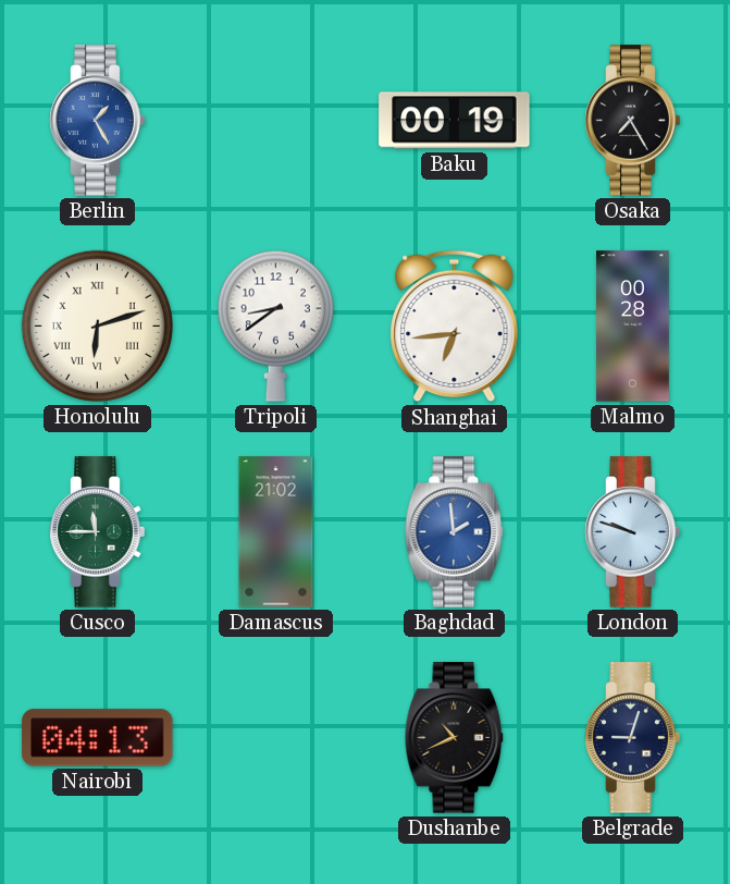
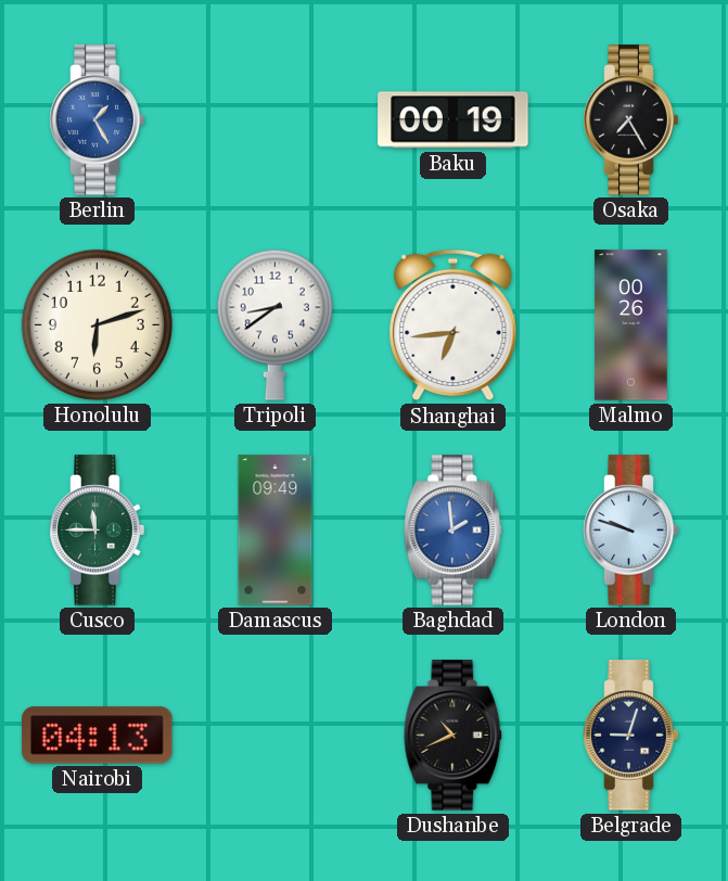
Honolulu numerals: Roman -> Arabic
Malmo: 00:28 -> 00:26
Damascus: 21:02 -> 09:49
